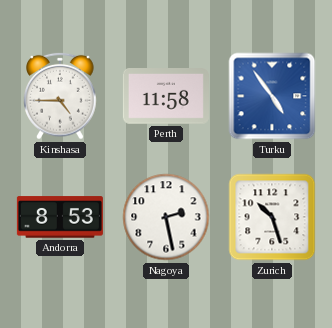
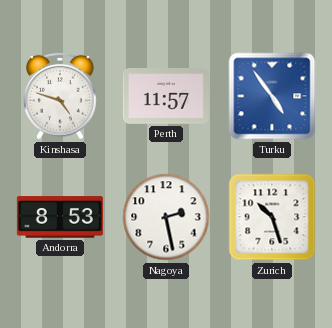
Kinshasa: 4:45 -> 4:48
Perth: 11:58 -> 11:57
